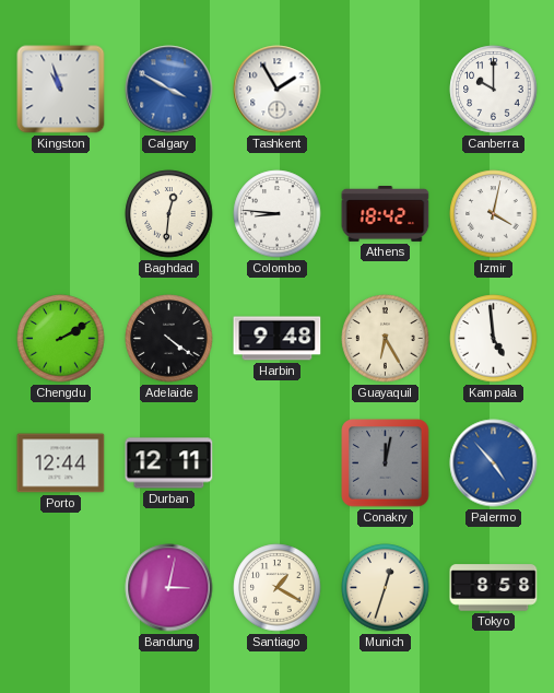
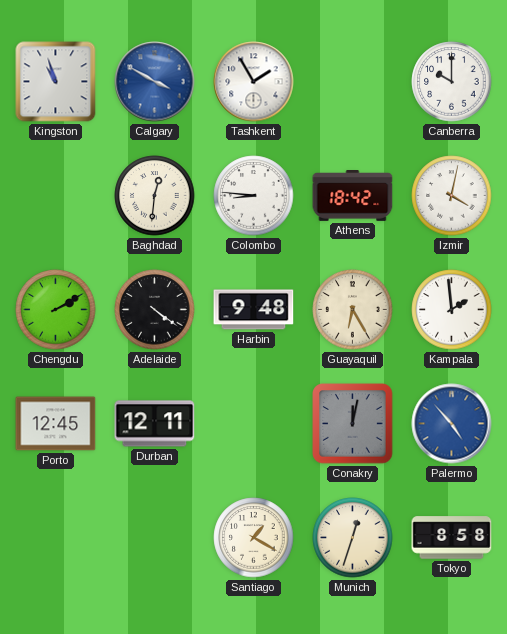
Kampala: 4:59 -> 1:59
Porto: 12:44 -> 12:45
Bandung: 3:02 -> none
